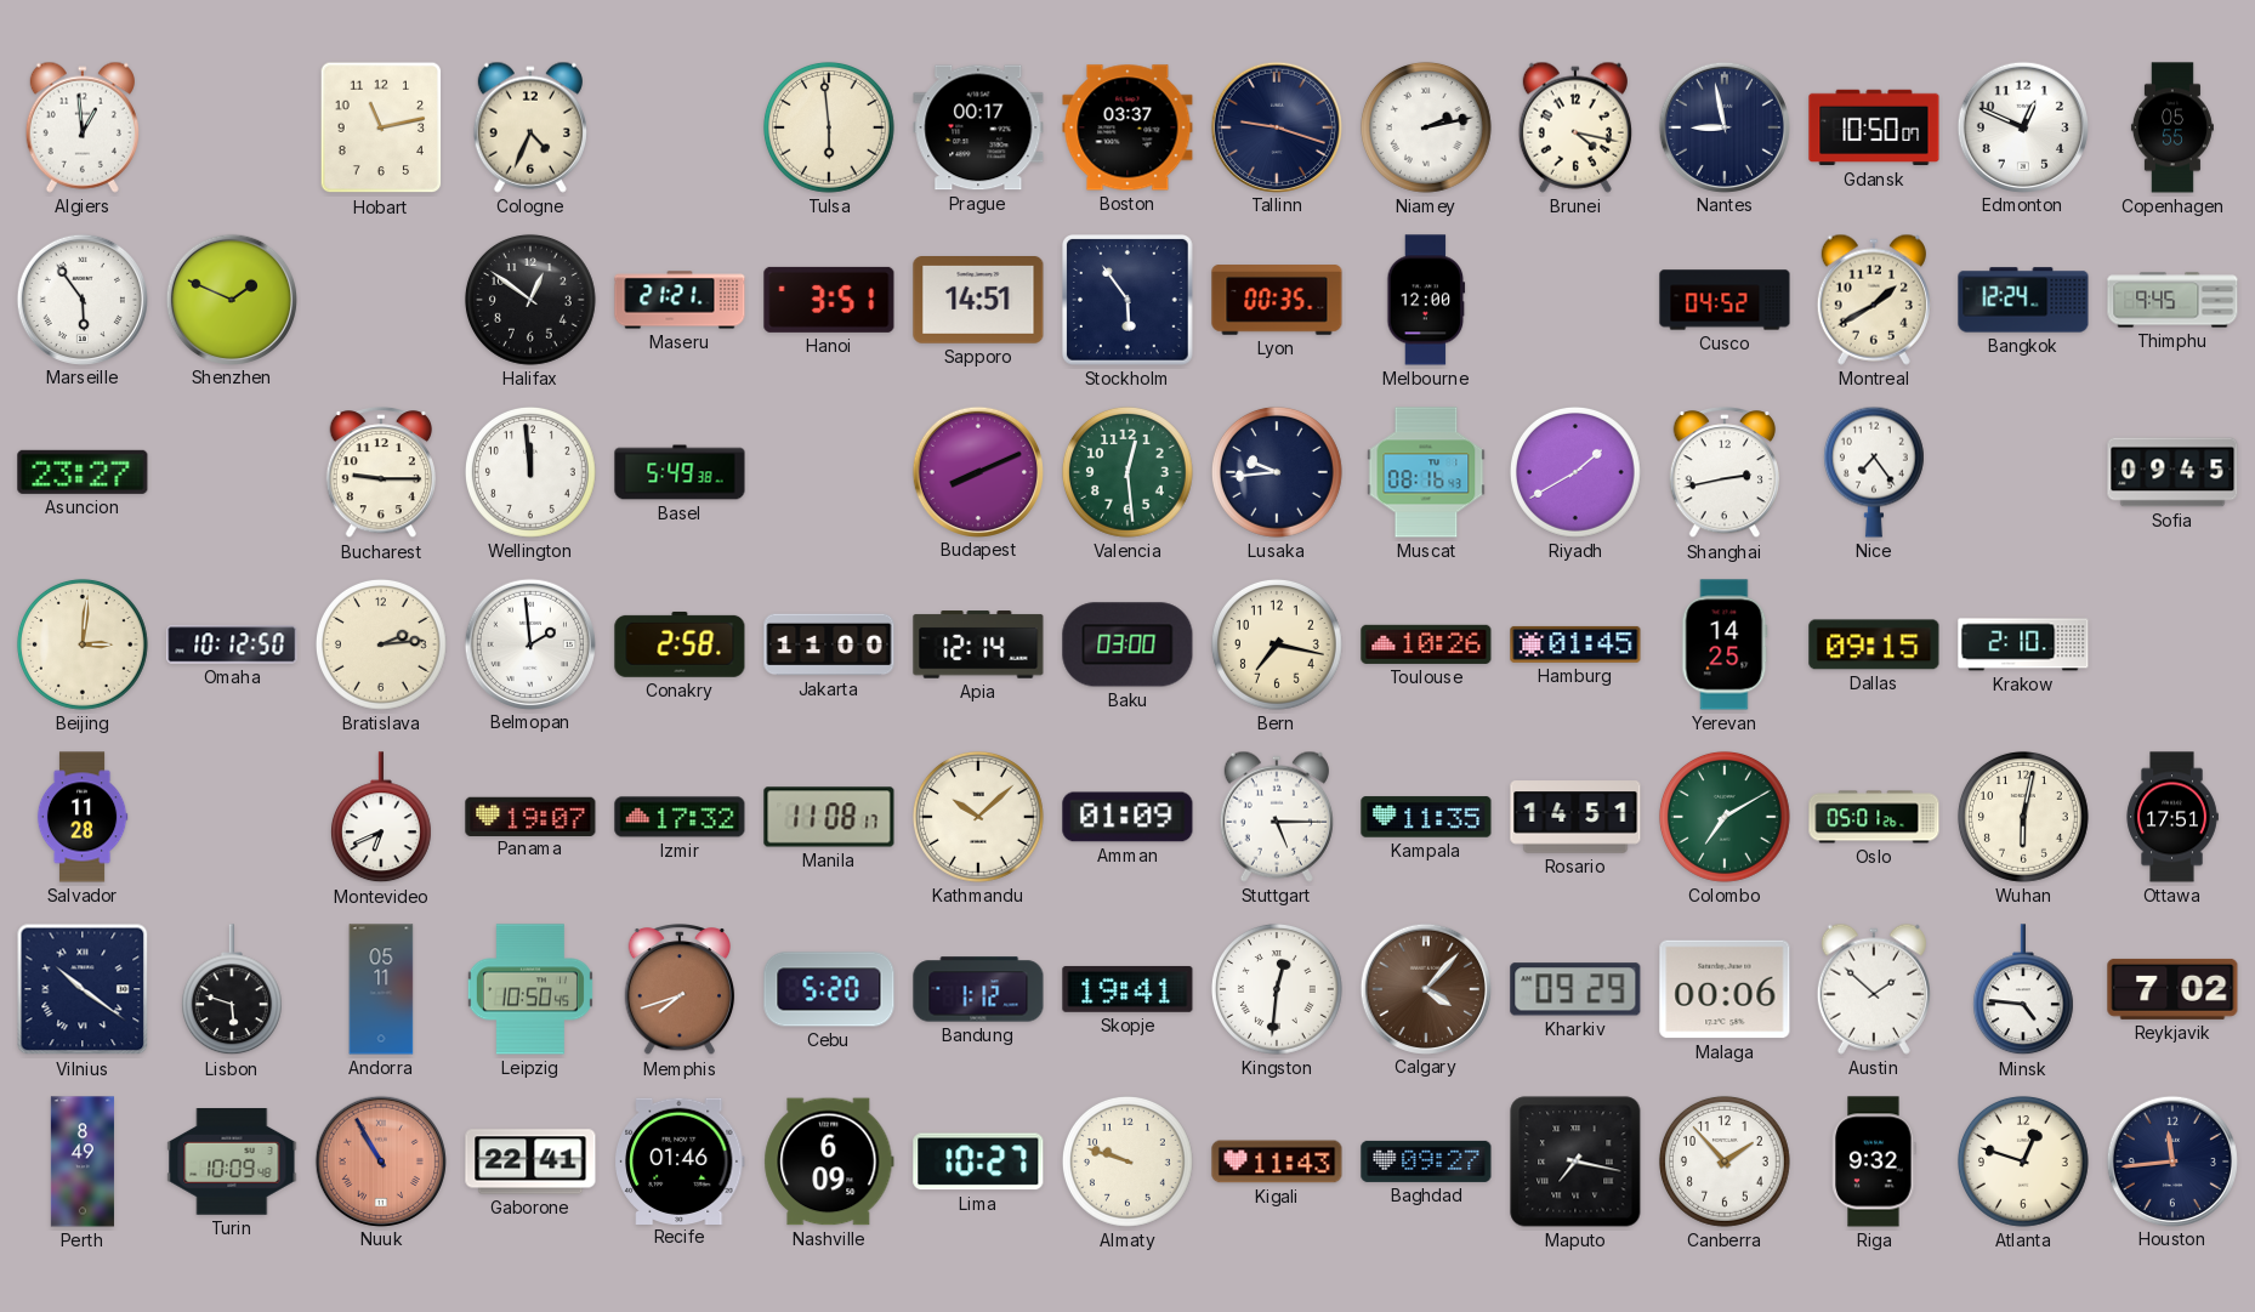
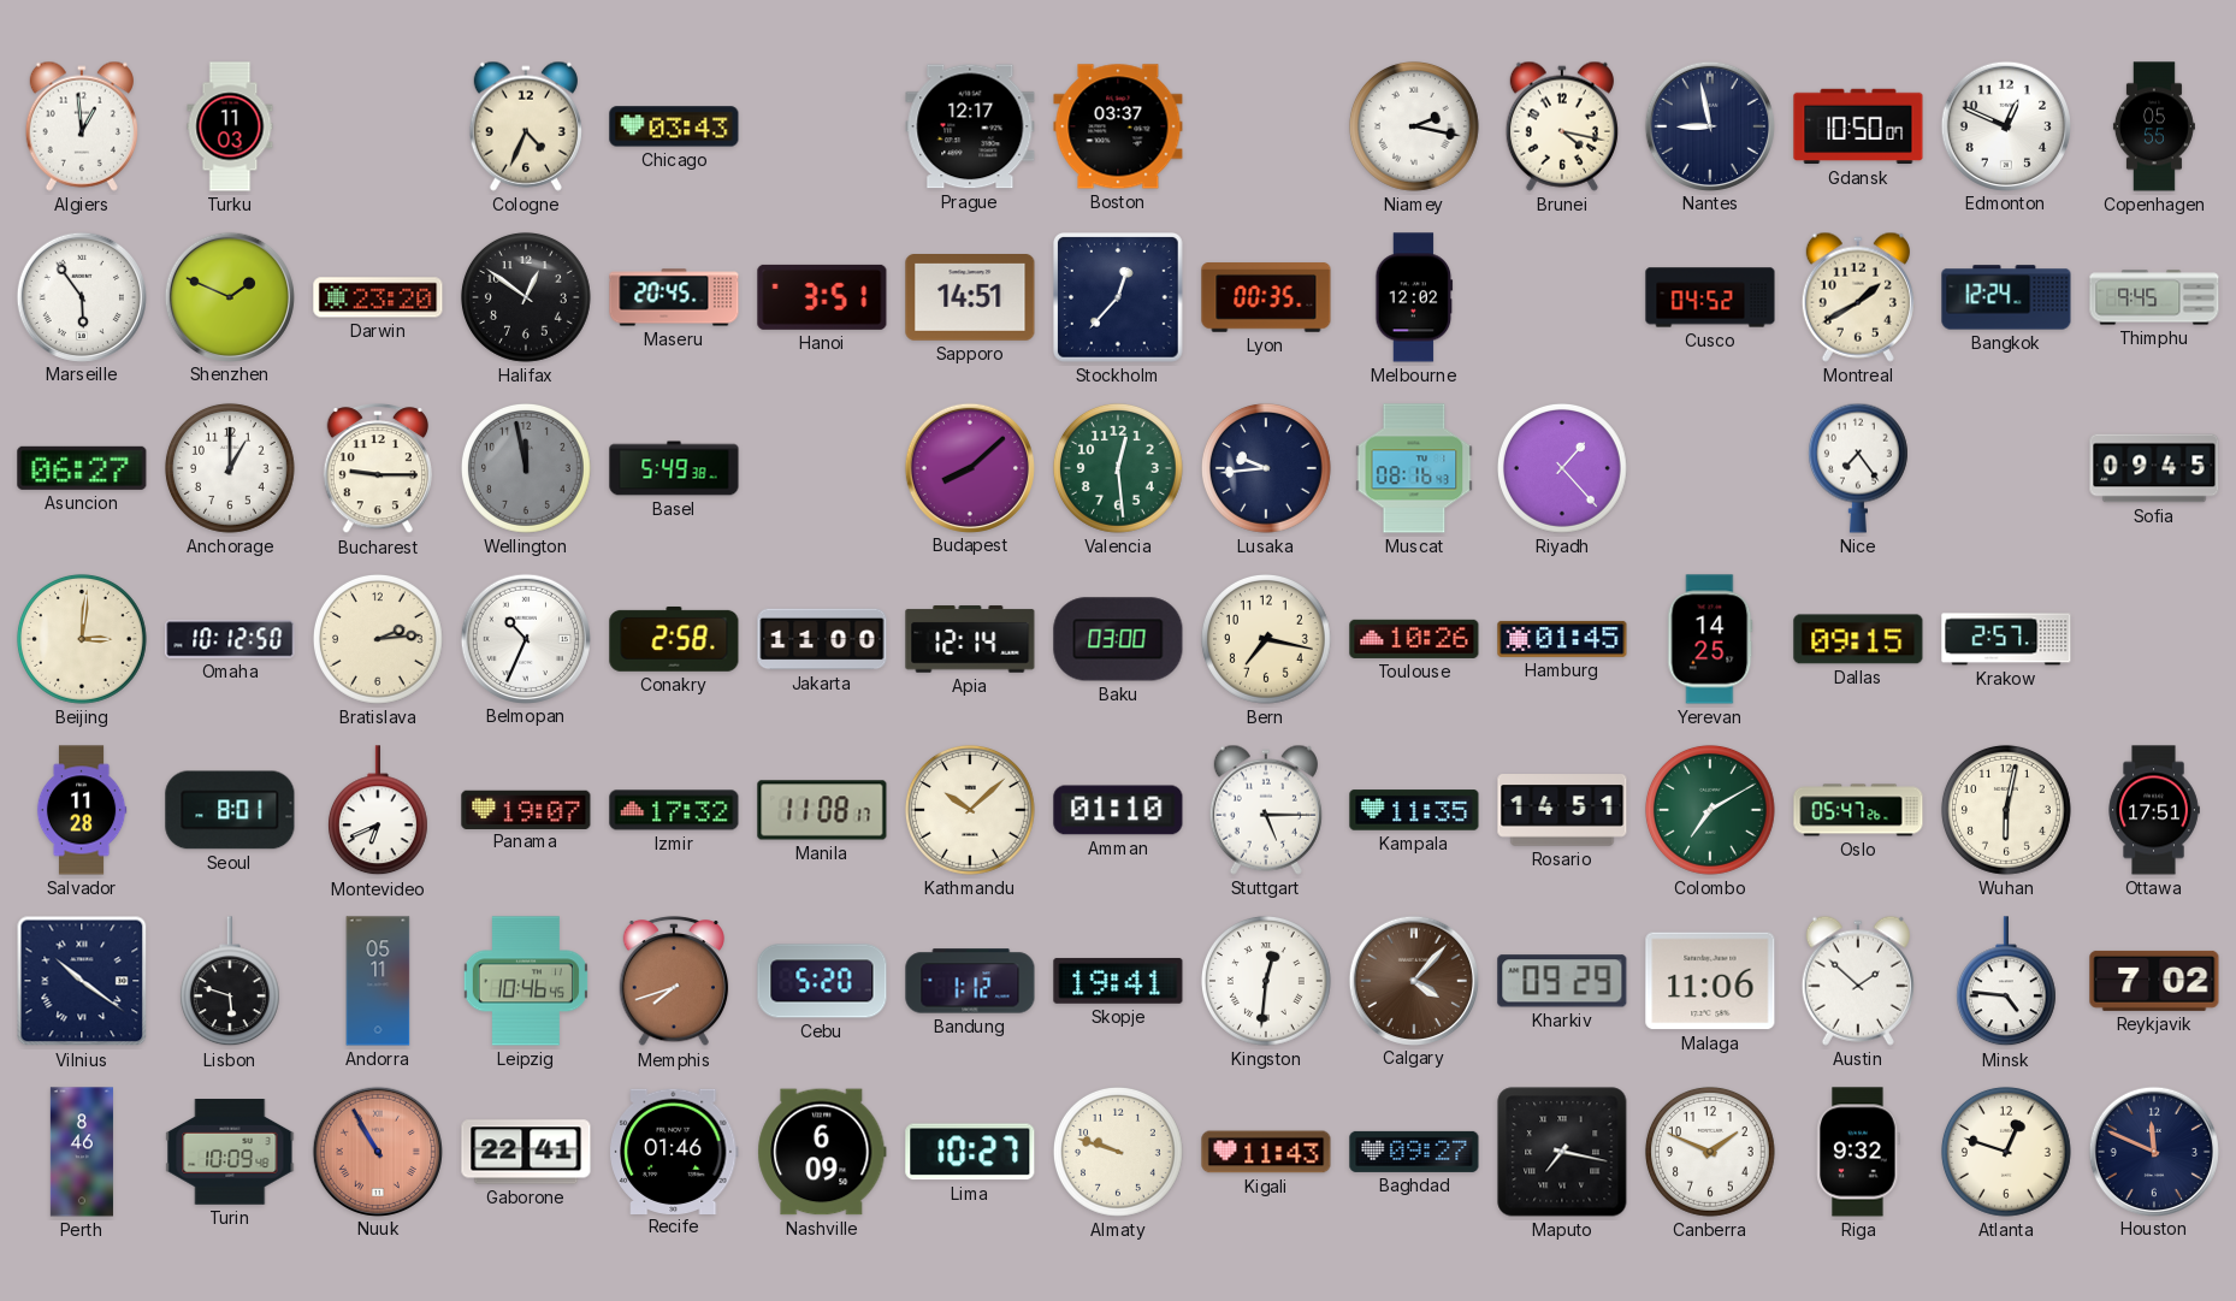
Turku: none -> 11:03
Hobart: 11:13 -> none
Chicago: none -> 03:43
Tulsa: 5:59 -> none
Prague: 00:17 -> 12:17
Tallinn: 9:18 -> none
Niamey: 2:13 -> 2:17
Darwin: none -> 23:20
Maseru: 21:21 -> 20:45
Stockholm: 5:54 -> 12:37
Melbourne: 12:00 -> 12:02
Asuncion: 23:27 -> 06:27
Anchorage: none -> 1:00
Wellington: 11:59 -> 11:58
Wellington dial: white -> grey
Budapest: 8:11 -> 8:08
Riyadh: 1:40 -> 1:23
Shanghai: 2:43 -> none
Belmopan: 1:59 -> 10:34
Krakow: 2:10 -> 2:57
Seoul: none -> 8:01
Amman: 01:09 -> 01:10
Oslo: 05:01 -> 05:47
Leipzig: 10:50 -> 10:46
Malaga: 00:06 -> 11:06
Perth: 8:49 -> 8:46
Canberra: 1:53 -> 1:49
Houston: 11:44 -> 11:49
